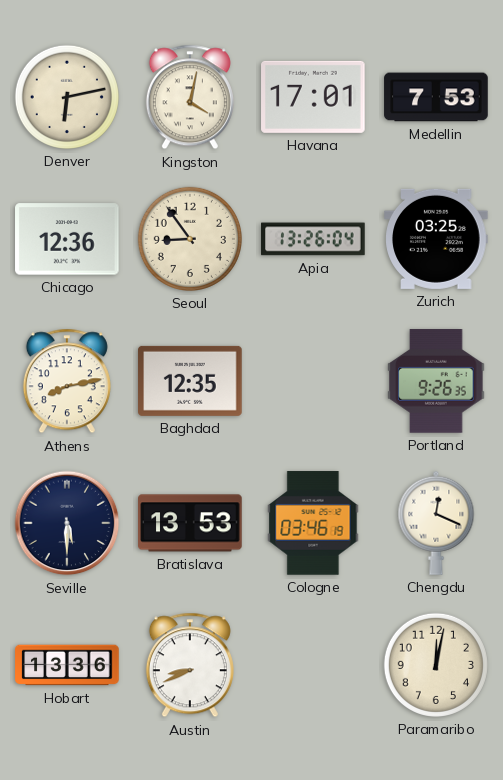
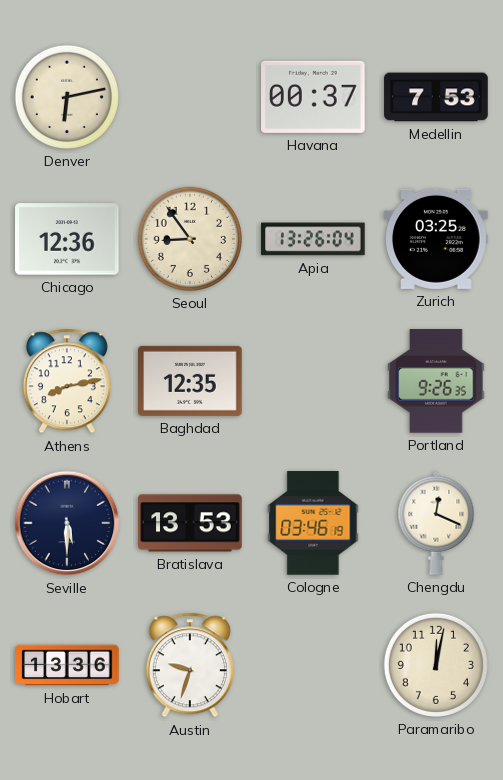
Kingston: 4:02 -> none
Havana: 17:01 -> 00:37
Austin: 8:41 -> 9:33
